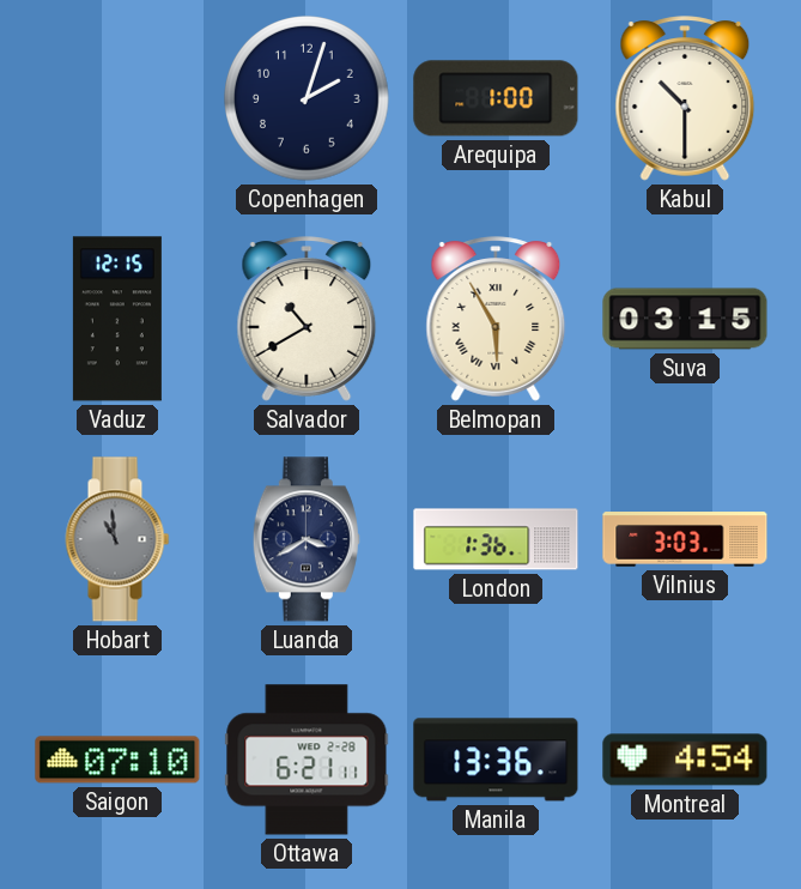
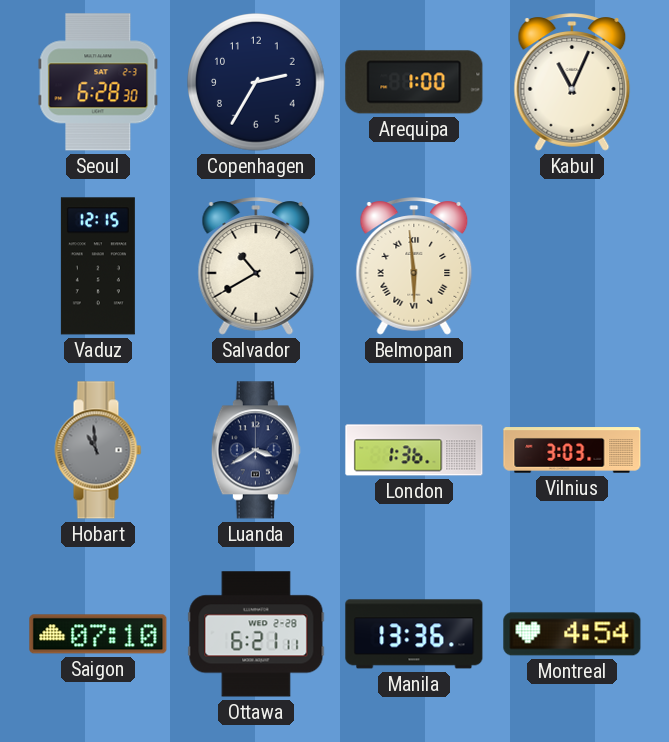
Seoul: none -> 6:28
Copenhagen: 2:03 -> 2:35
Kabul: 10:30 -> 11:04
Belmopan: 5:55 -> 5:59
Suva: 03:15 -> none
